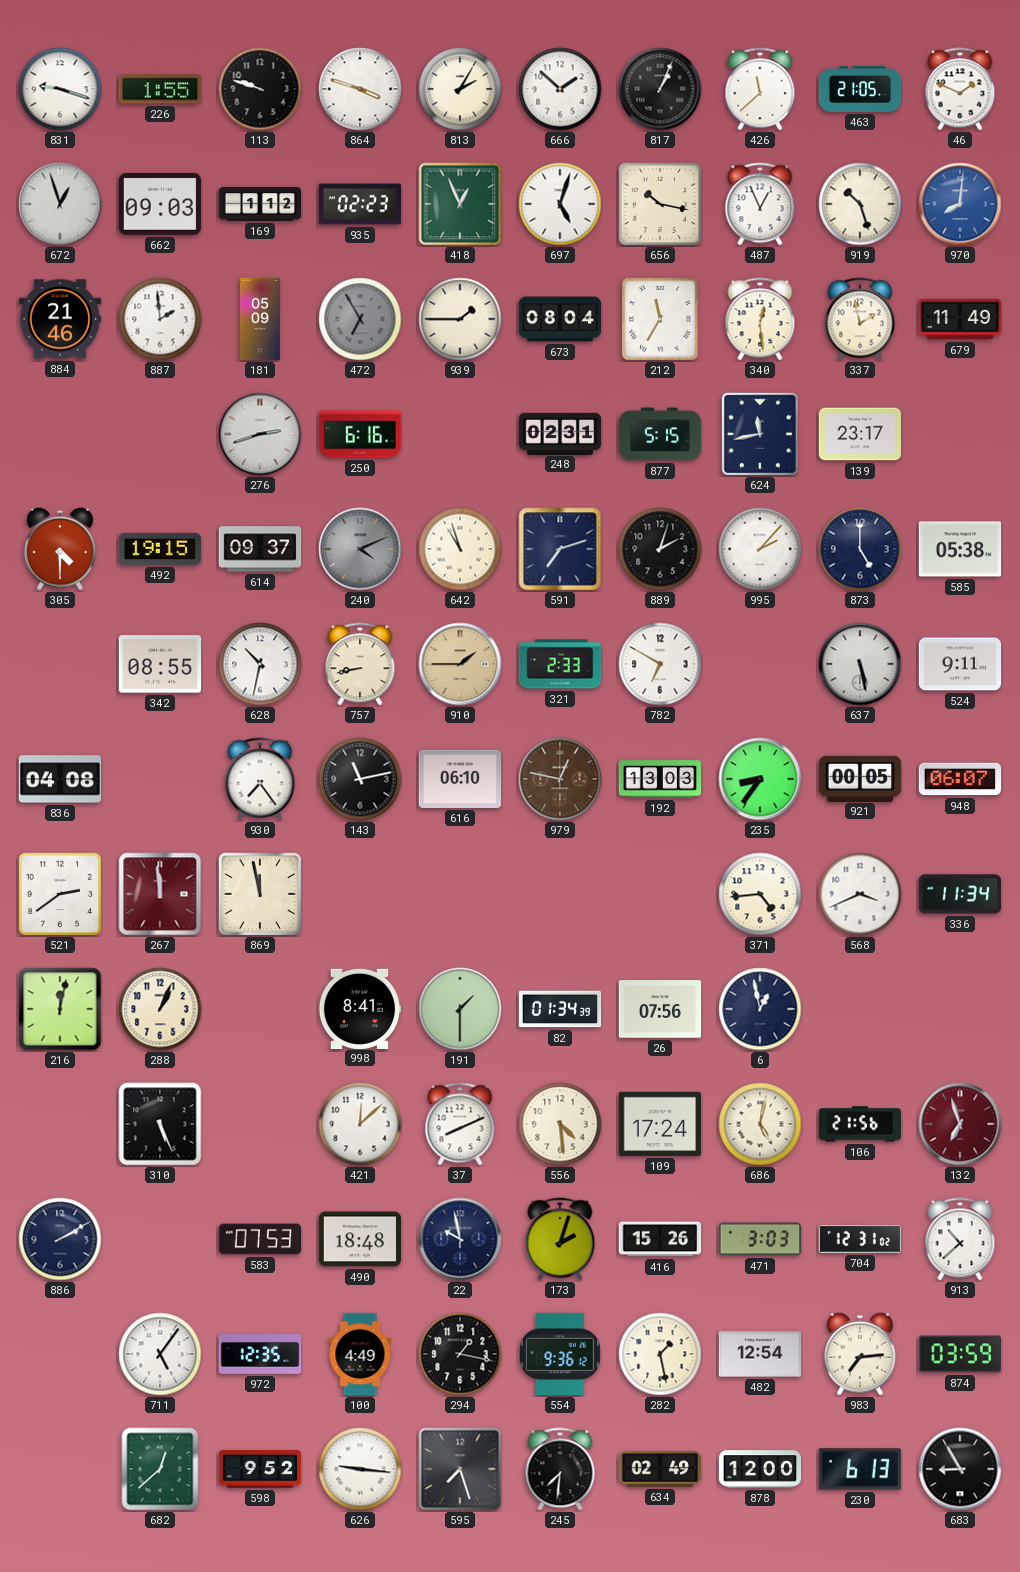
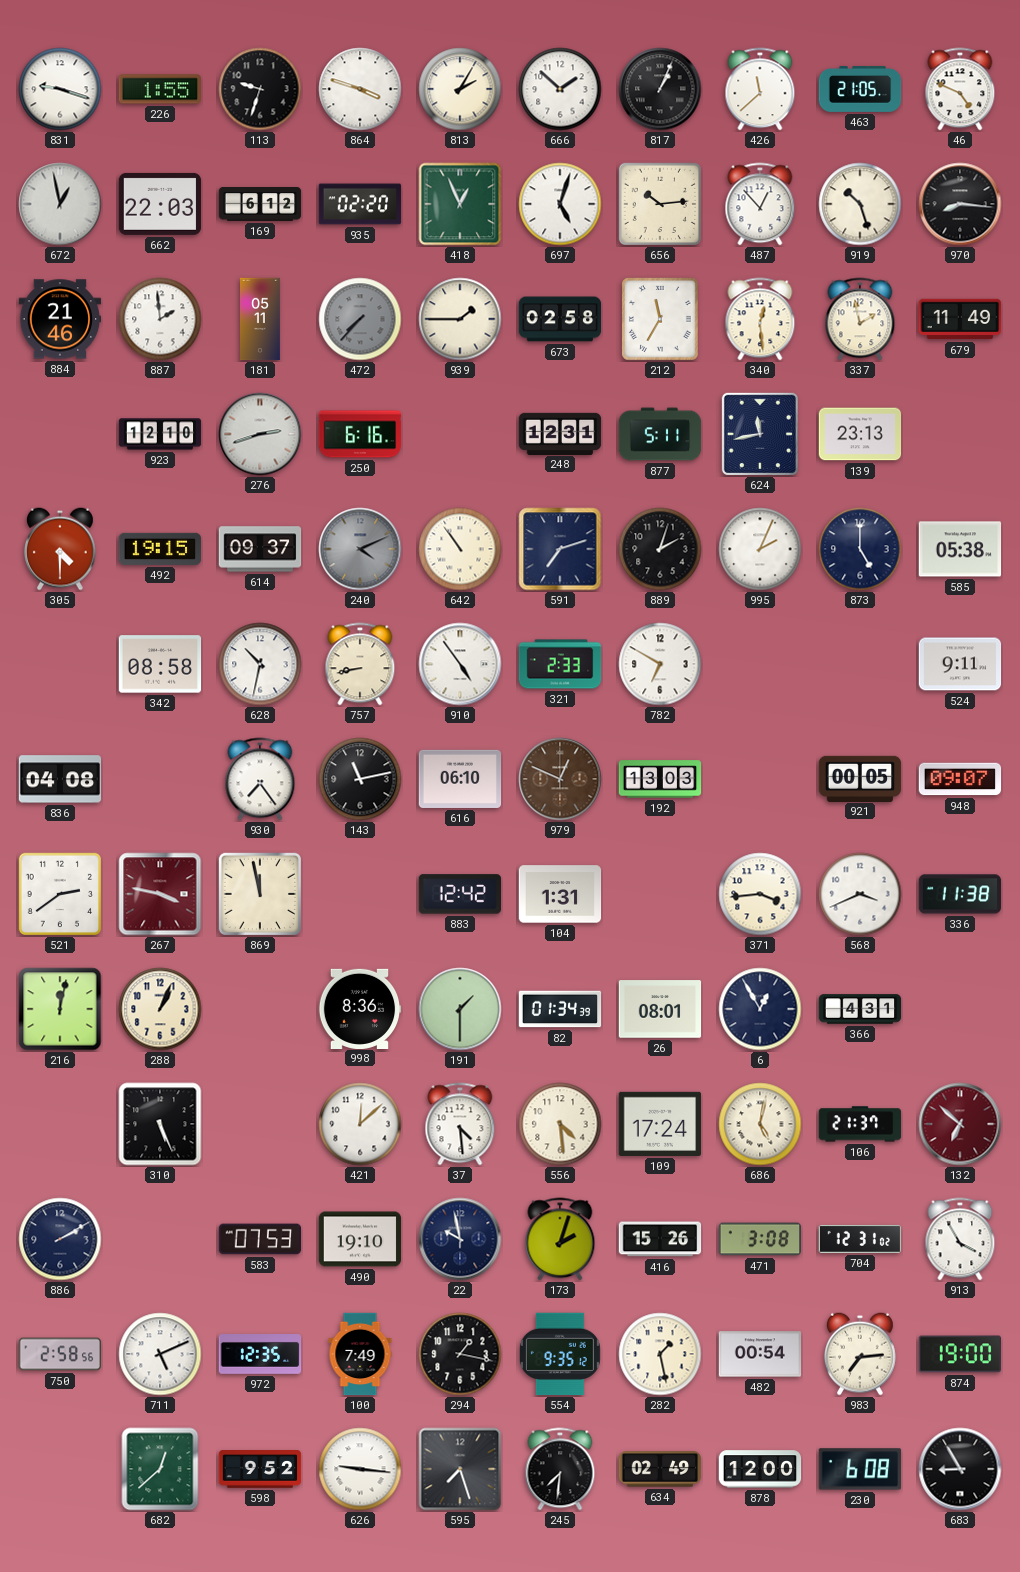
113: 9:48 -> 9:33
46: 1:49 -> 4:49
672: 12:57 -> 12:58
662: 09:03 -> 22:03
169: 1:12 -> 6:12
935: 02:23 -> 02:20
656: 10:17 -> 10:14
487: 12:56 -> 12:53
970: 8:01 -> 8:16
970 dial: blue -> black
181: 05:09 -> 05:11
472: 6:55 -> 7:37
673: 08:04 -> 02:58
923: none -> 12:10
248: 02:31 -> 12:31
877: 5:15 -> 5:11
139: 23:17 -> 23:13
642: 10:57 -> 10:54
995: 2:07 -> 2:04
342: 08:55 -> 08:58
910: 1:45 -> 4:54
910 dial: champagne -> white
637: 5:28 -> none
979: 12:47 -> 12:49
235: 8:36 -> none
948: 06:07 -> 09:07
267: 11:59 -> 3:47
883: none -> 12:42
104: none -> 1:31
371: 4:44 -> 3:44
336: 11:34 -> 11:38
998: 8:41 -> 8:36
26: 07:56 -> 08:01
6: 12:58 -> 12:55
366: none -> 4:31
37: 8:11 -> 4:29
106: 21:56 -> 21:37
132: 6:57 -> 6:52
490: 18:48 -> 19:10
471: 3:03 -> 3:08
913: 10:38 -> 3:55
750: none -> 2:58
711: 5:06 -> 5:11
100: 4:49 -> 7:49
554: 9:36 -> 9:35
482: 12:54 -> 00:54
874: 03:59 -> 19:00
230: 6:13 -> 6:08
